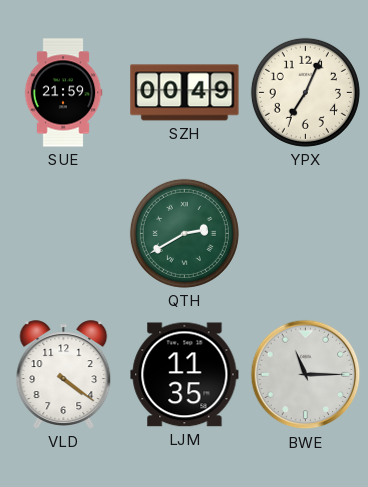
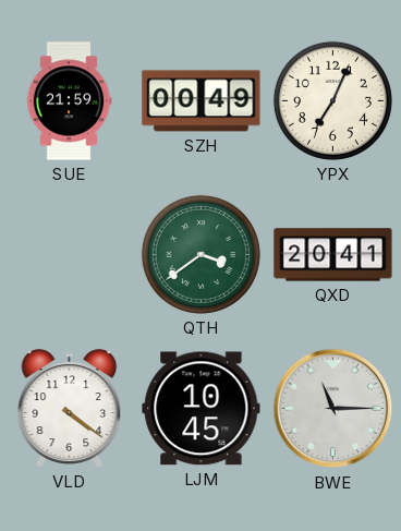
QTH: 2:40 -> 3:39
QXD: none -> 20:41
LJM: 11:35 -> 10:45
